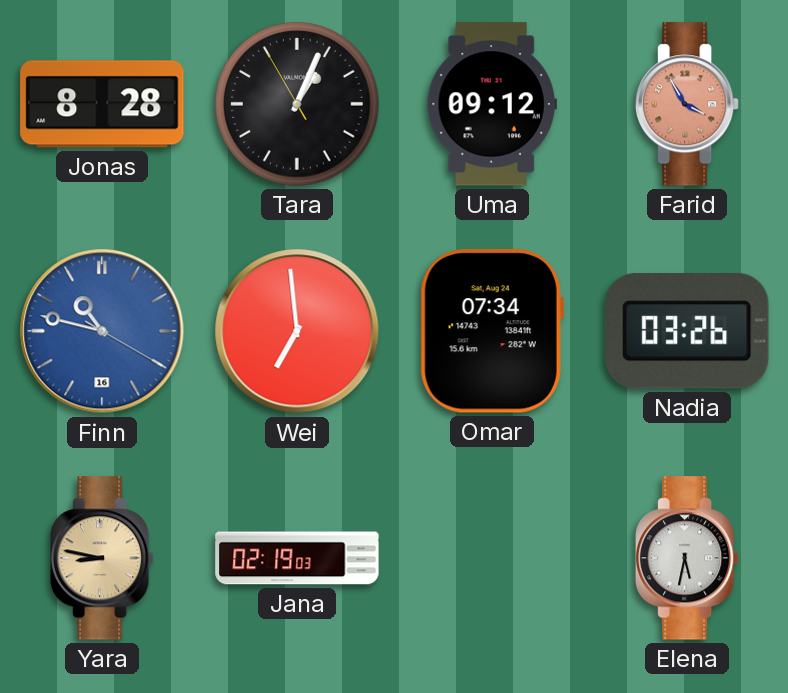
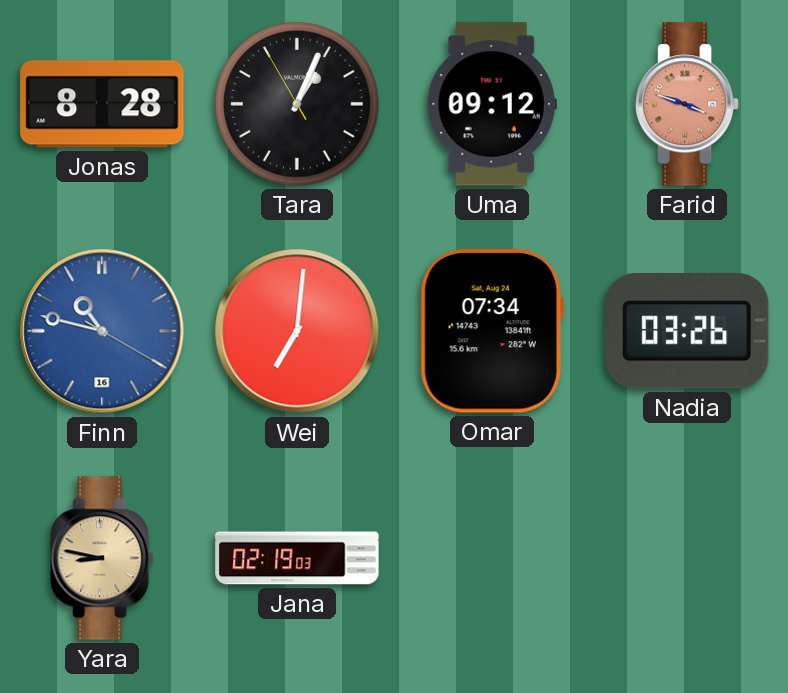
Farid: 3:55 -> 3:48
Wei: 6:59 -> 7:01
Elena: 5:32 -> none
